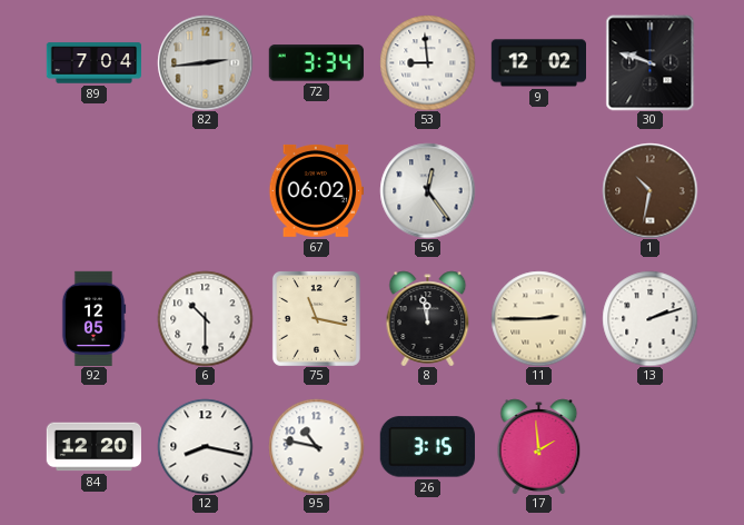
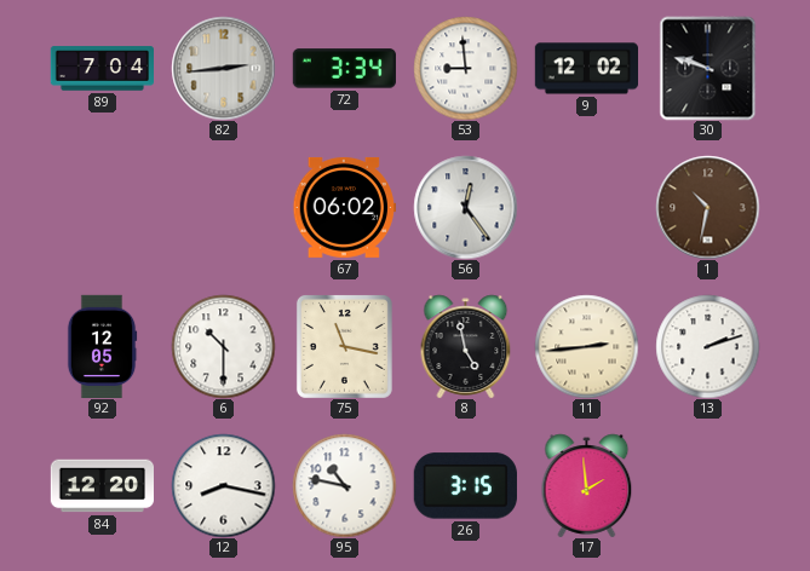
8: 11:58 -> 4:58
11: 2:45 -> 2:44
